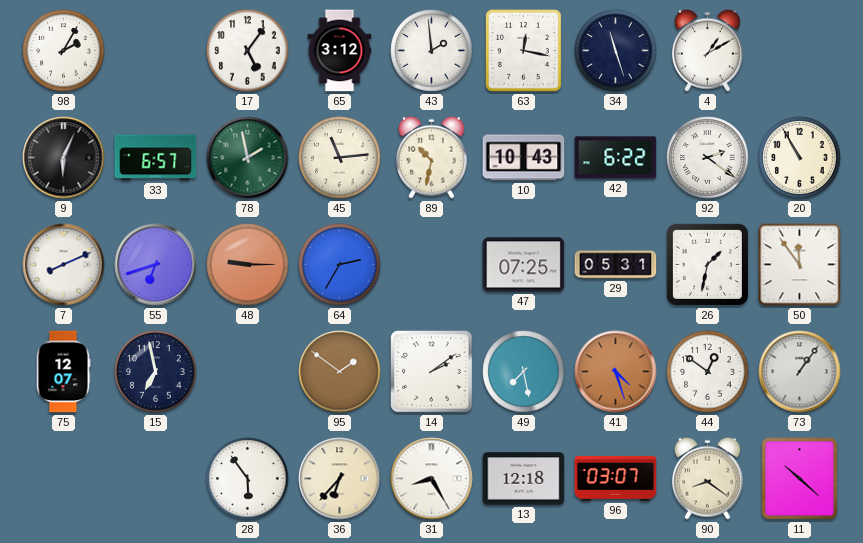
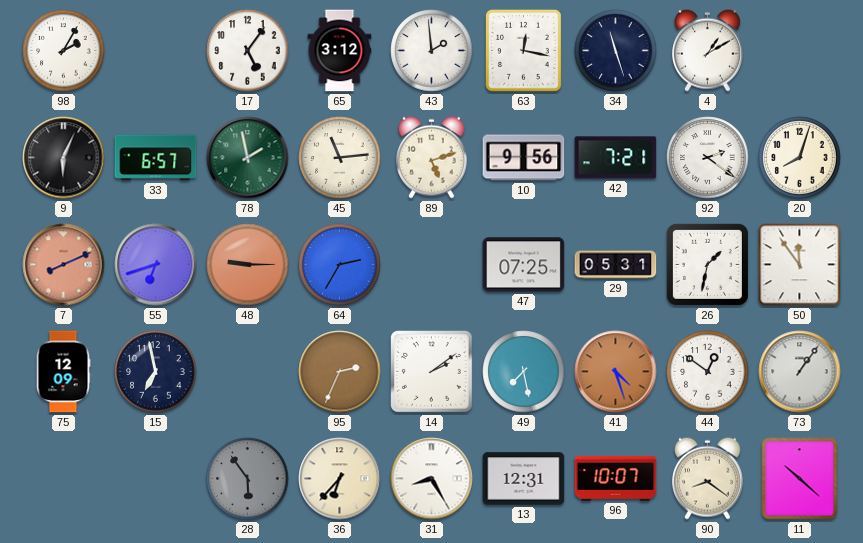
89: 10:32 -> 5:12
10: 10:43 -> 9:56
42: 6:22 -> 7:21
20: 10:55 -> 8:03
7 dial: white -> salmon
75: 12:07 -> 12:09
95: 1:51 -> 2:34
28 dial: white -> grey
13: 12:18 -> 12:31
96: 03:07 -> 10:07
